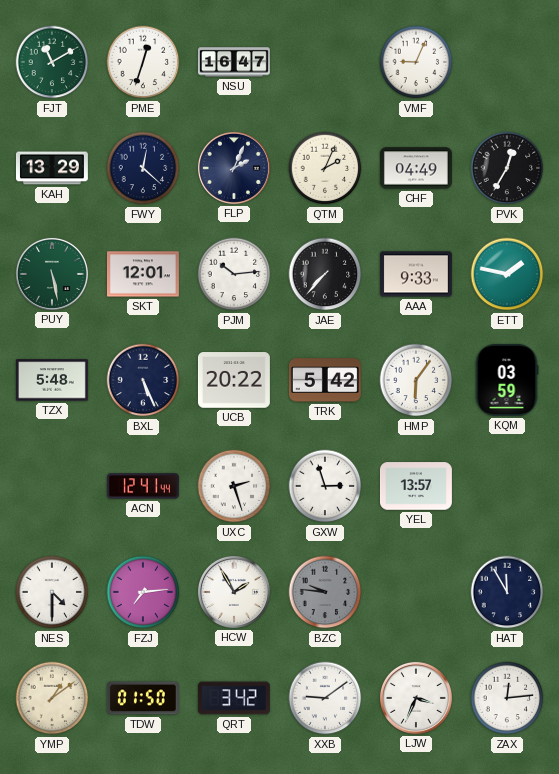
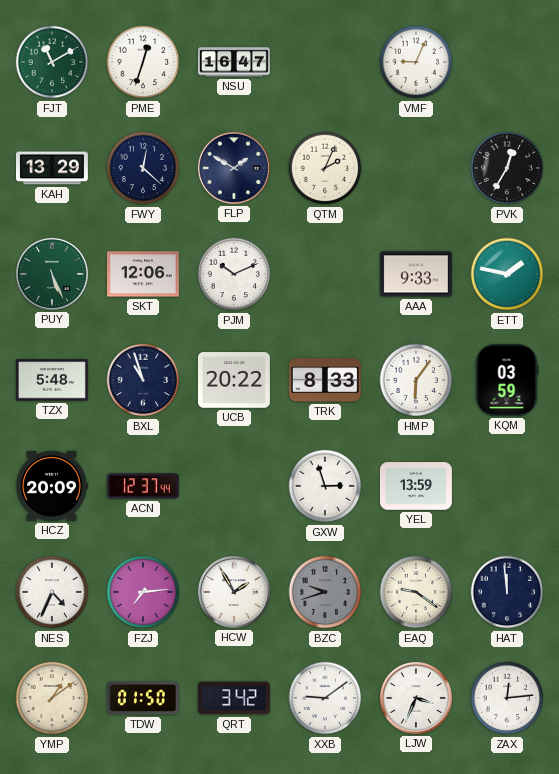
FLP: 2:04 -> 1:50
CHF: 04:49 -> none
PUY: 5:28 -> 5:26
SKT: 12:01 -> 12:06
PJM: 10:14 -> 10:11
JAE: 7:37 -> none
BXL: 5:26 -> 10:57
TRK: 5:42 -> 8:33
HCZ: none -> 20:09
ACN: 12:41 -> 12:37
UXC: 2:27 -> none
YEL: 13:57 -> 13:59
NES: 4:30 -> 4:34
BZC: 9:46 -> 9:42
EAQ: none -> 9:21
HAT: 11:55 -> 11:59
